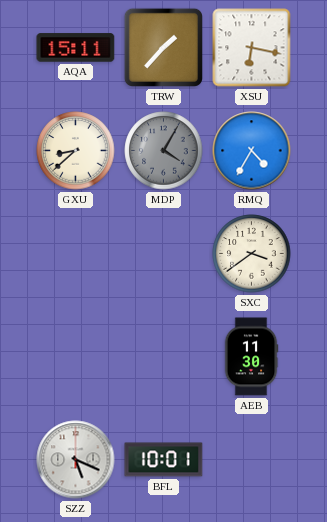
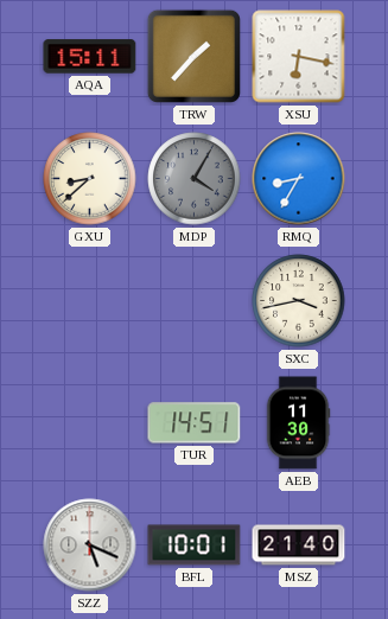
RMQ: 4:35 -> 8:35
SXC: 3:39 -> 3:43
TUR: none -> 14:51
MSZ: none -> 21:40
